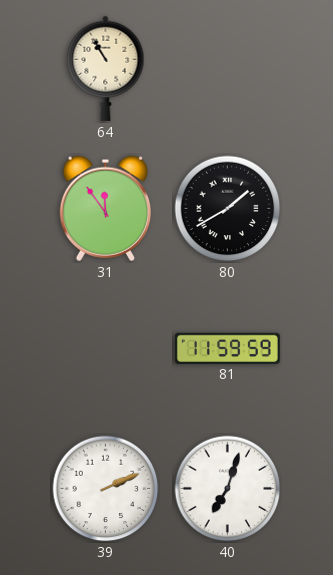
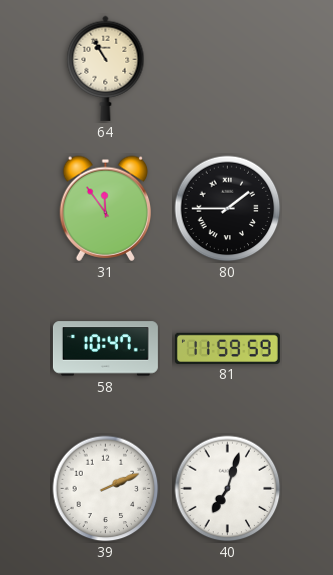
80: 1:40 -> 1:45
58: none -> 10:47
